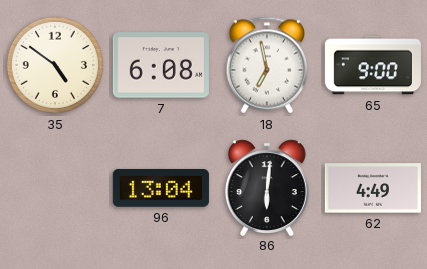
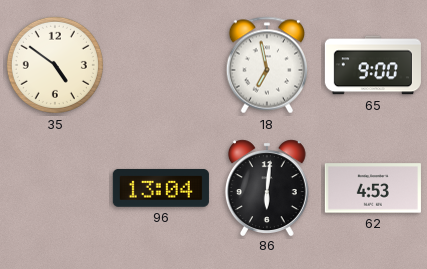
7: 6:08 -> none
62: 4:49 -> 4:53
